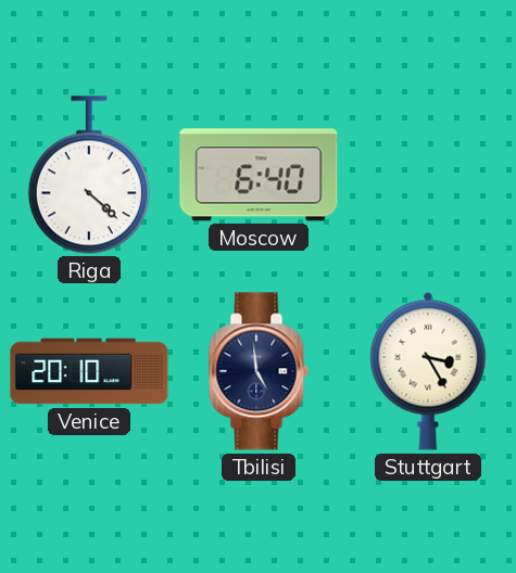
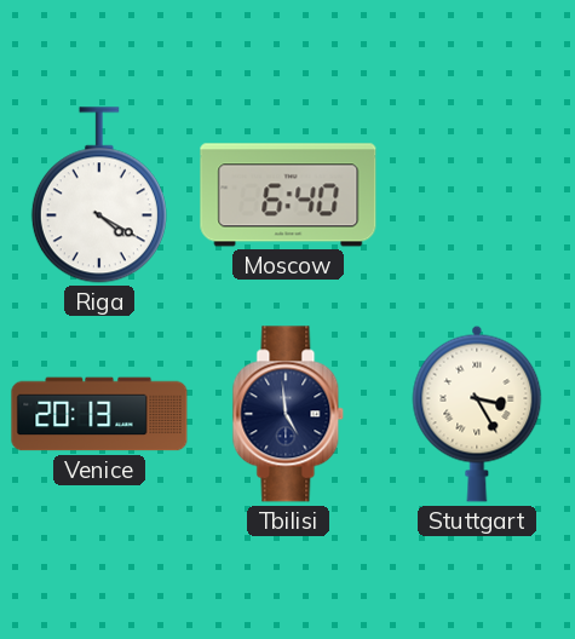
Riga: 4:22 -> 4:20
Venice: 20:10 -> 20:13
